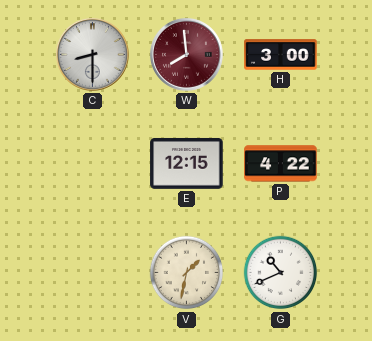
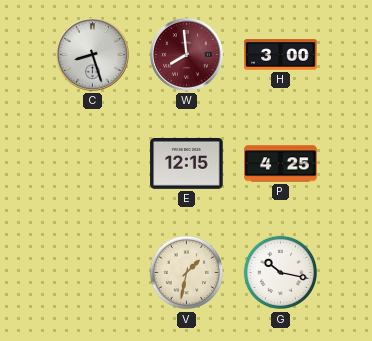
C: 8:30 -> 8:27
P: 4:22 -> 4:25
G: 10:41 -> 10:17
